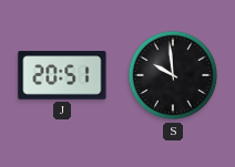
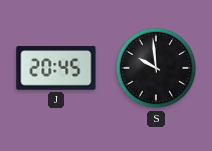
J: 20:51 -> 20:45
